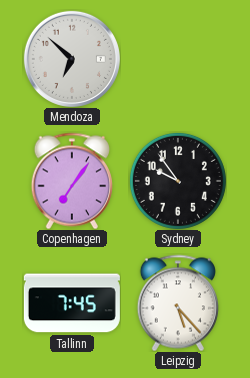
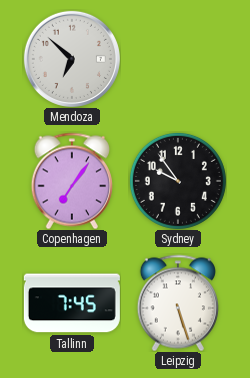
Leipzig: 5:23 -> 5:27
